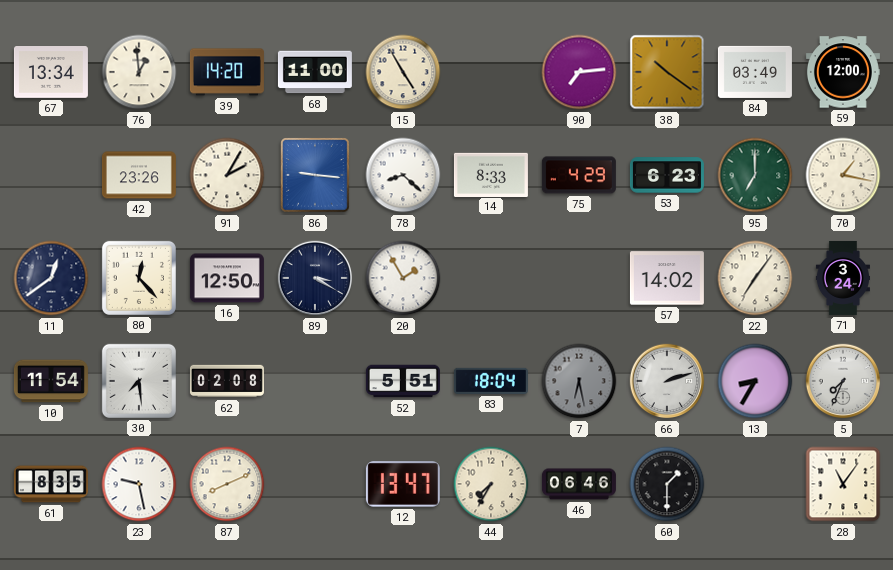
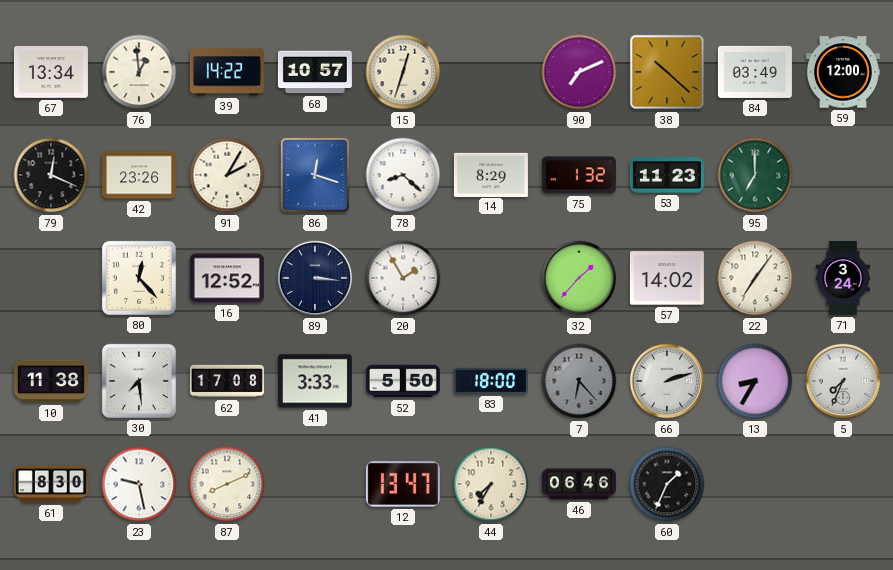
39: 14:20 -> 14:22
68: 11:00 -> 10:57
15: 4:55 -> 12:33
90: 7:14 -> 7:11
38: 10:21 -> 10:22
79: none -> 12:19
86: 9:16 -> 12:18
14: 8:33 -> 8:29
75: 4:29 -> 1:32
53: 6:23 -> 11:23
70: 1:17 -> none
11: 12:39 -> none
16: 12:50 -> 12:52
89: 3:20 -> 3:16
32: none -> 1:37
10: 11:54 -> 11:38
62: 02:08 -> 17:08
41: none -> 3:33
52: 5:51 -> 5:50
83: 18:04 -> 18:00
7: 6:28 -> 6:23
61: 8:35 -> 8:30
60: 1:30 -> 1:34
28: 11:06 -> none
